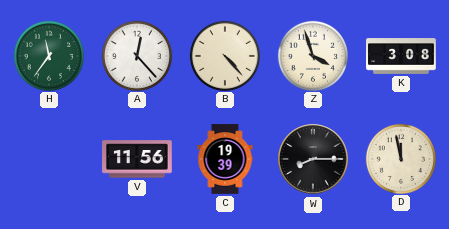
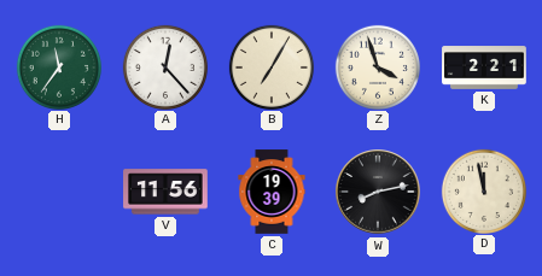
B: 4:23 -> 7:05
K: 3:08 -> 2:21
W: 8:15 -> 8:13
